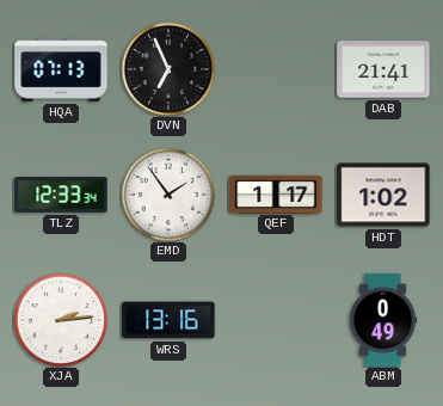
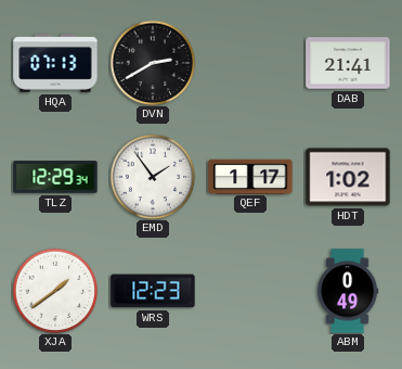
DVN: 6:56 -> 2:40
TLZ: 12:33 -> 12:29
XJA: 2:14 -> 1:39
WRS: 13:16 -> 12:23
